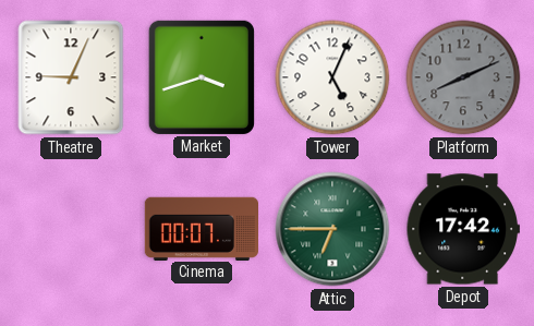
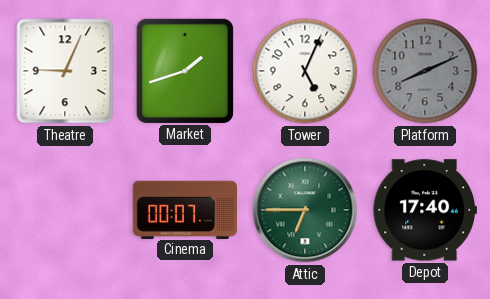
Market: 3:42 -> 1:42
Depot: 17:42 -> 17:40
